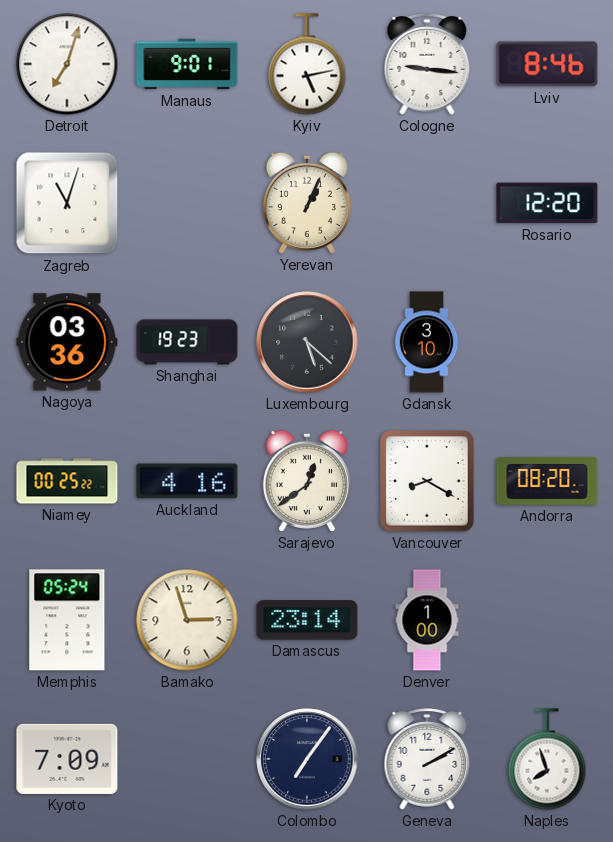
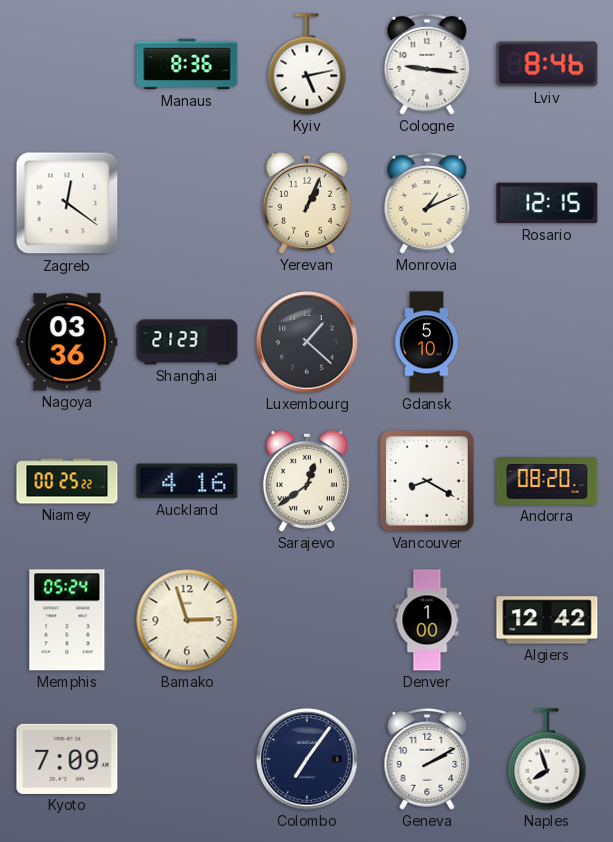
Detroit: 7:03 -> none
Manaus: 9:01 -> 8:36
Zagreb: 11:03 -> 12:21
Monrovia: none -> 1:11
Rosario: 12:20 -> 12:15
Shanghai: 19:23 -> 21:23
Luxembourg: 5:22 -> 1:22
Gdansk: 3:10 -> 5:10
Damascus: 23:14 -> none
Algiers: none -> 12:42
